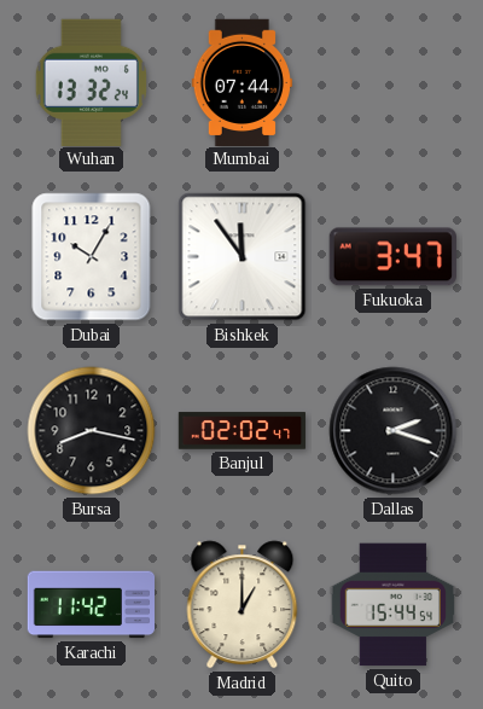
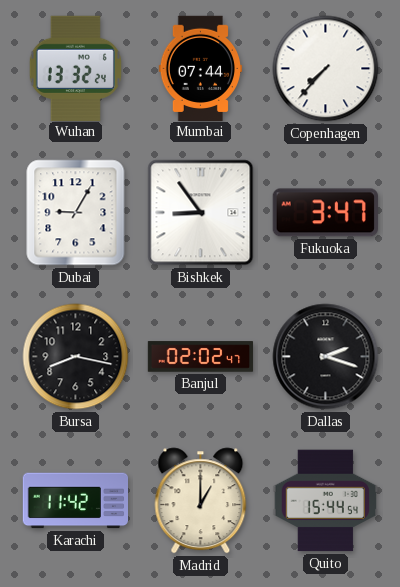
Copenhagen: none -> 7:37
Dubai: 10:05 -> 9:05
Bishkek: 11:54 -> 8:54
